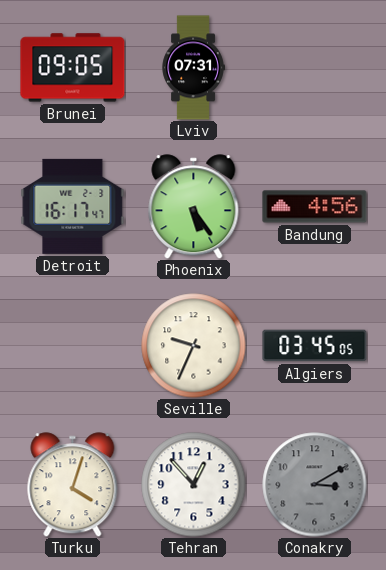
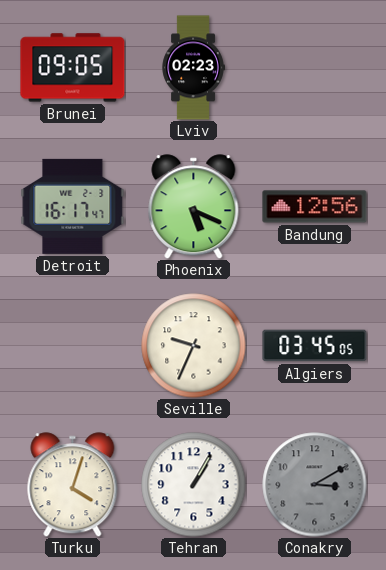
Lviv: 07:31 -> 02:23
Phoenix: 5:24 -> 5:19
Bandung: 4:56 -> 12:56
Tehran: 12:53 -> 1:05
